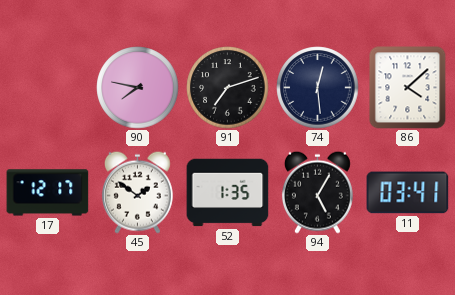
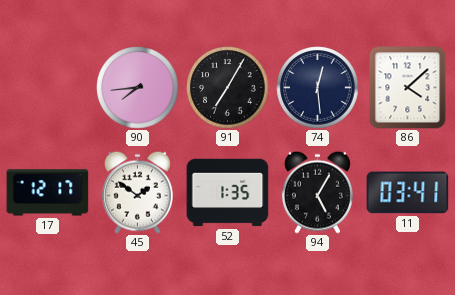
90: 7:47 -> 7:44
91: 7:12 -> 7:05
